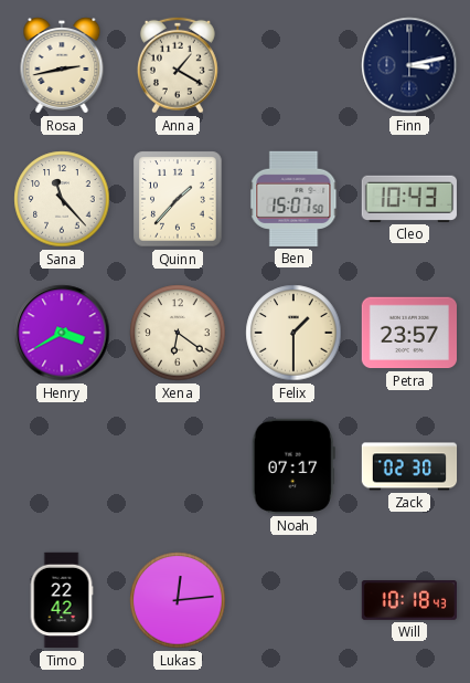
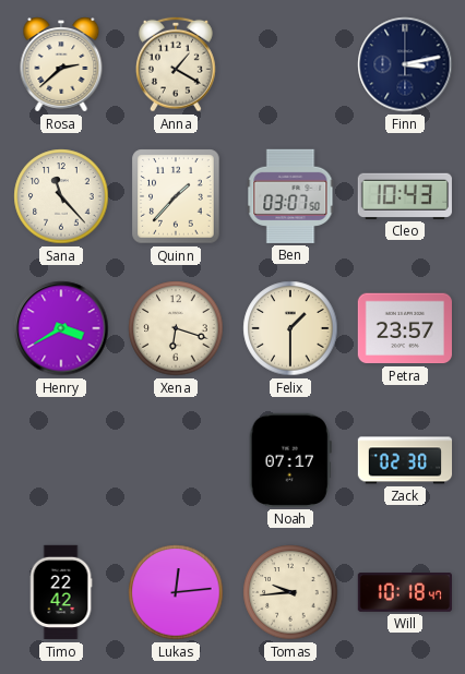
Rosa: 2:43 -> 2:38
Ben: 15:07 -> 03:07
Xena: 6:21 -> 6:18
Tomas: none -> 9:44
Will: 10:18:43 -> 10:18:47
